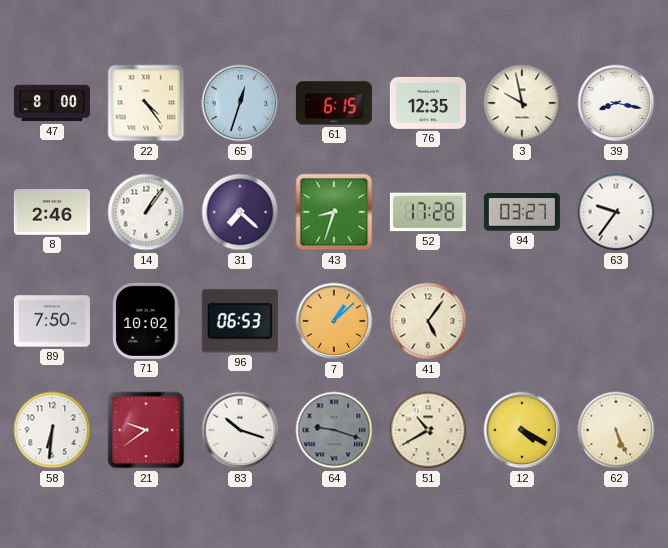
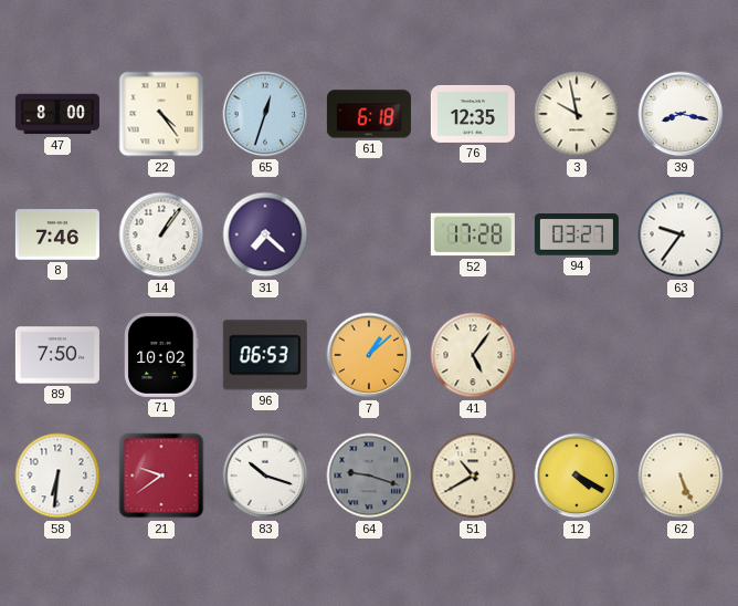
61: 6:15 -> 6:18
8: 2:46 -> 7:46
43: 8:33 -> none
